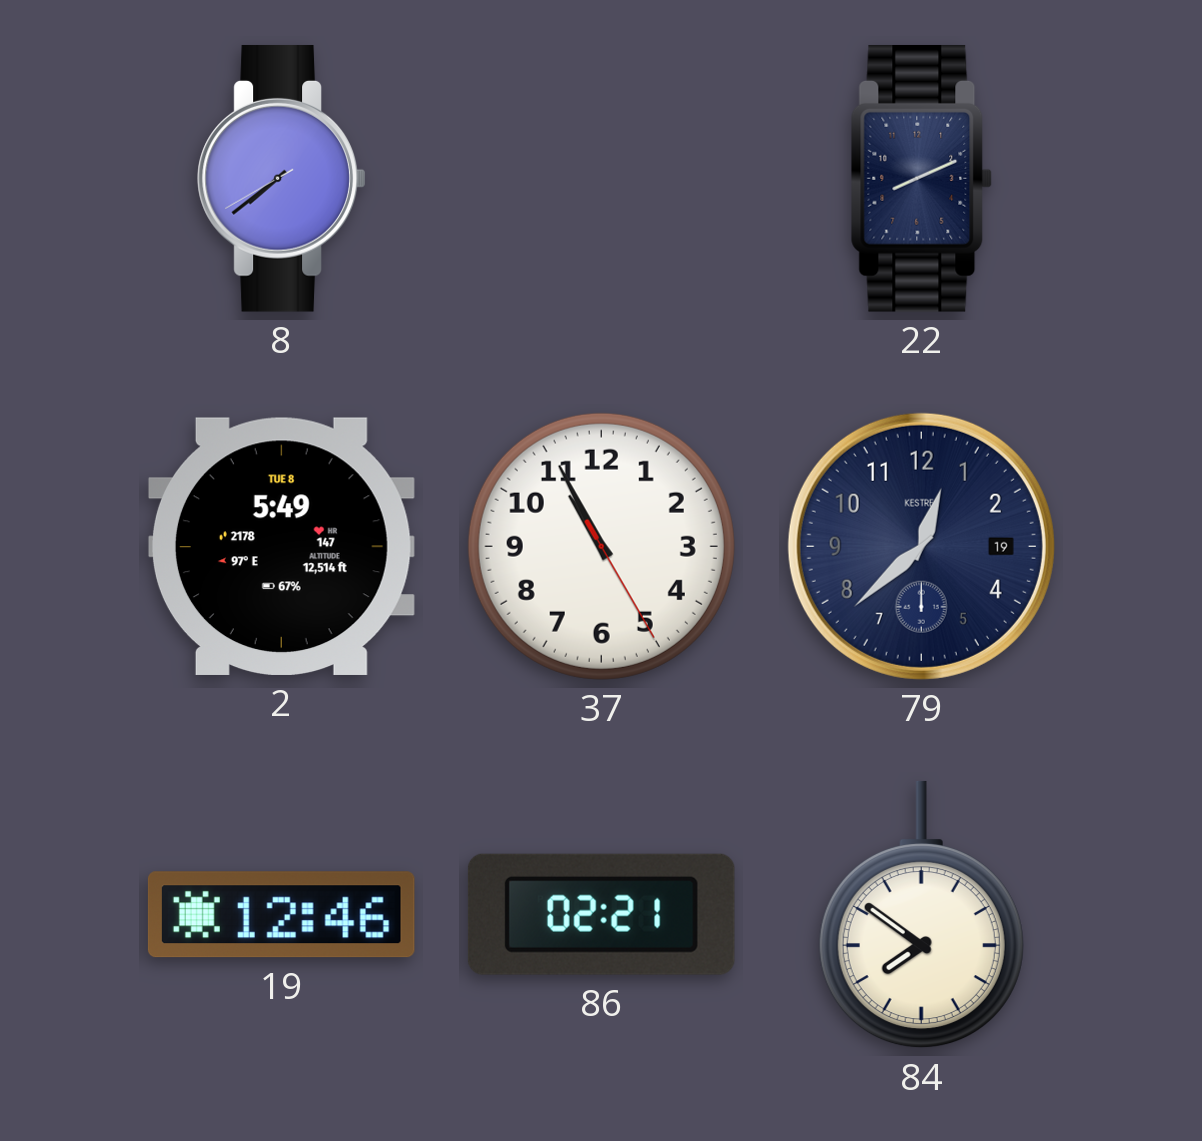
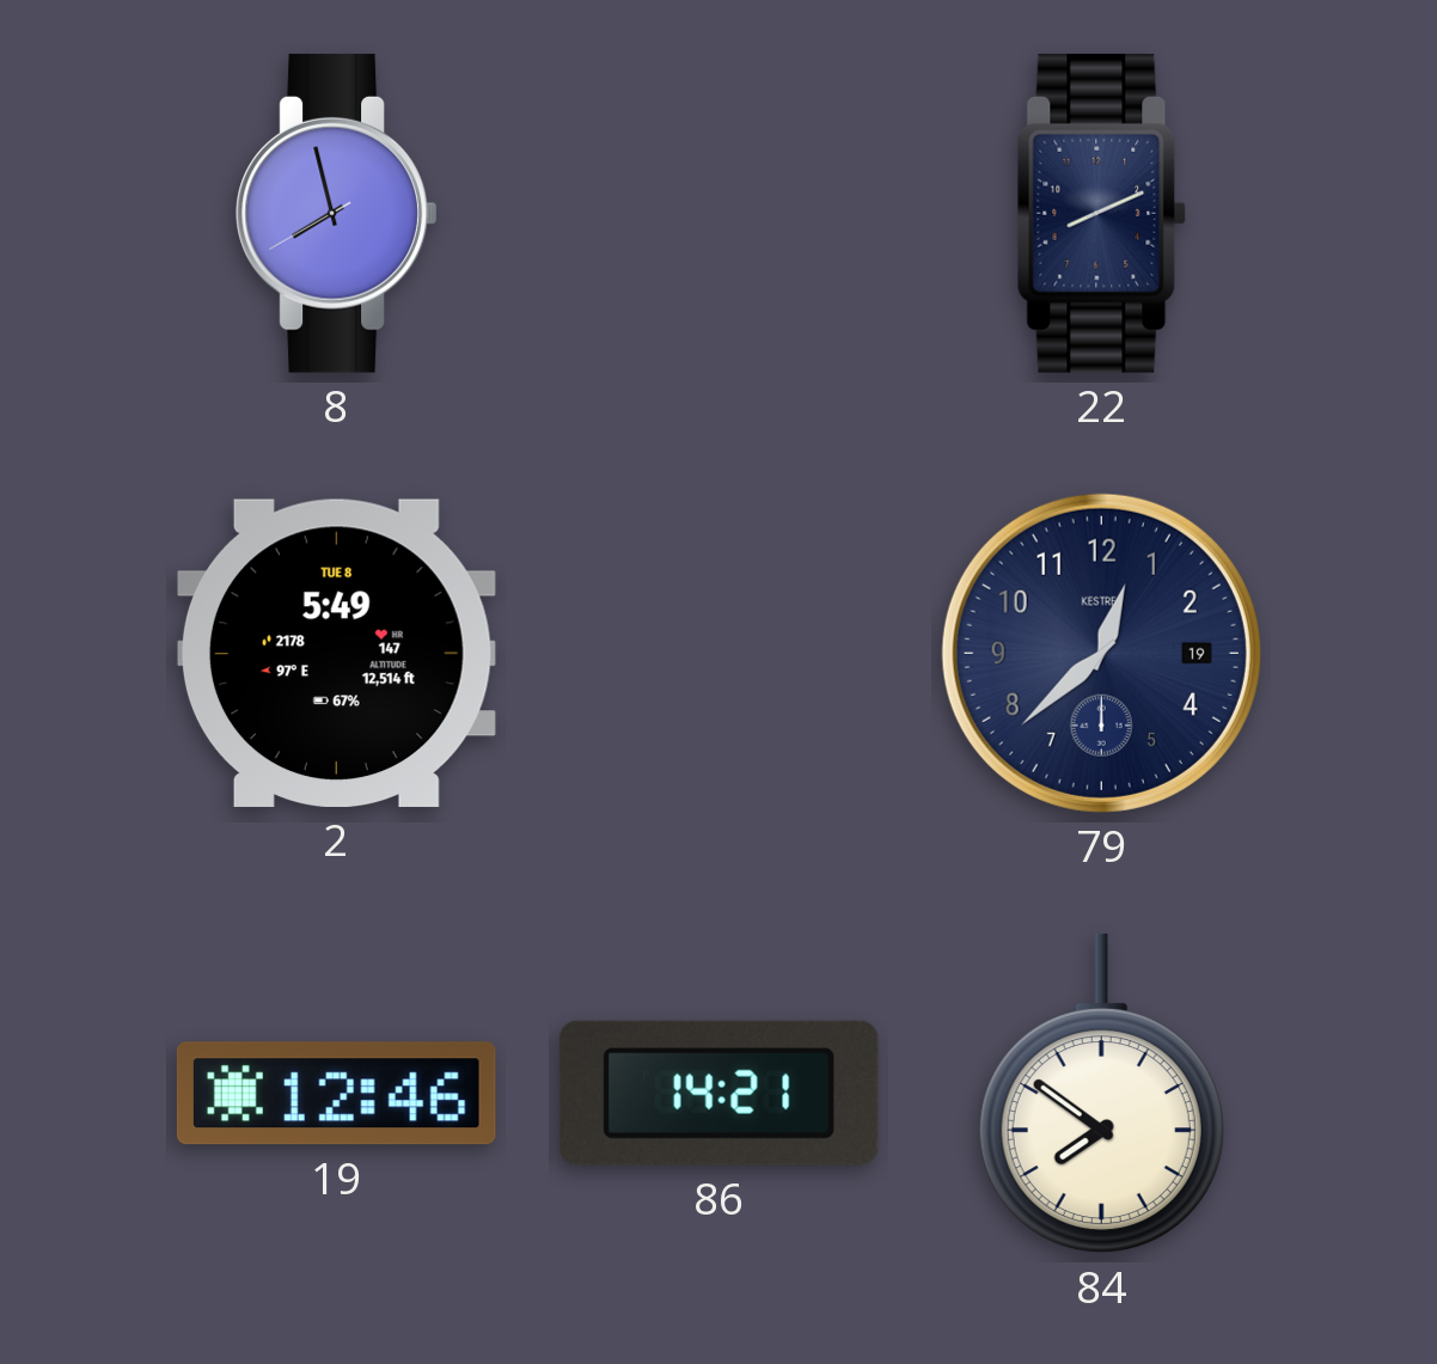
8: 7:38 -> 7:57
37: 10:55 -> none
86: 02:21 -> 14:21
